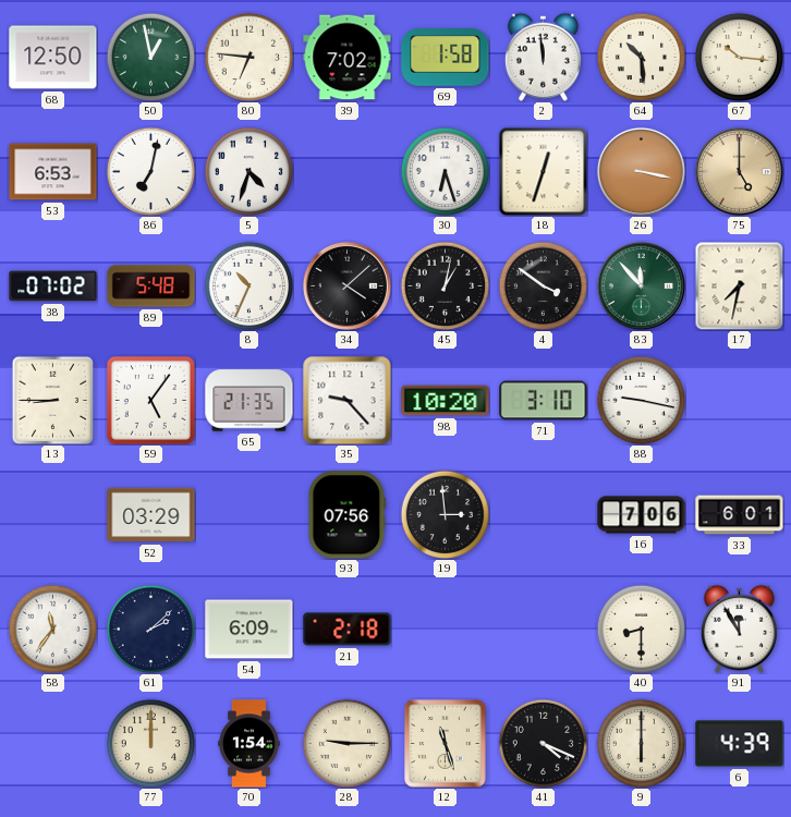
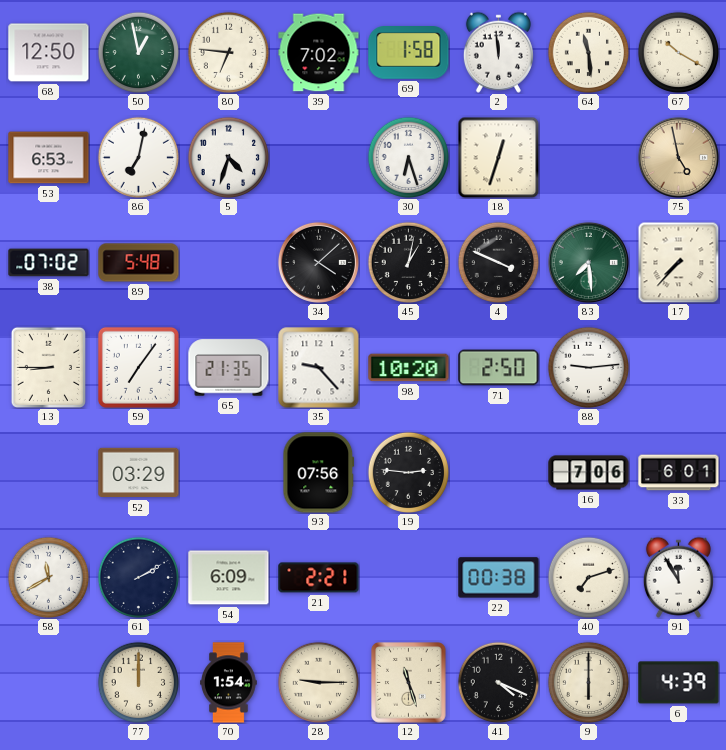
64: 10:29 -> 11:29
67: 10:16 -> 10:20
26: 3:17 -> none
75: 5:00 -> 4:58
8: 10:34 -> none
4: 3:51 -> 3:49
83: 11:53 -> 7:29
17: 7:32 -> 7:37
59: 5:06 -> 7:06
71: 3:10 -> 2:50
88: 9:17 -> 9:14
19: 2:59 -> 2:46
58: 11:36 -> 11:40
61: 2:08 -> 2:10
21: 2:18 -> 2:21
22: none -> 00:38
40: 8:30 -> 7:12
